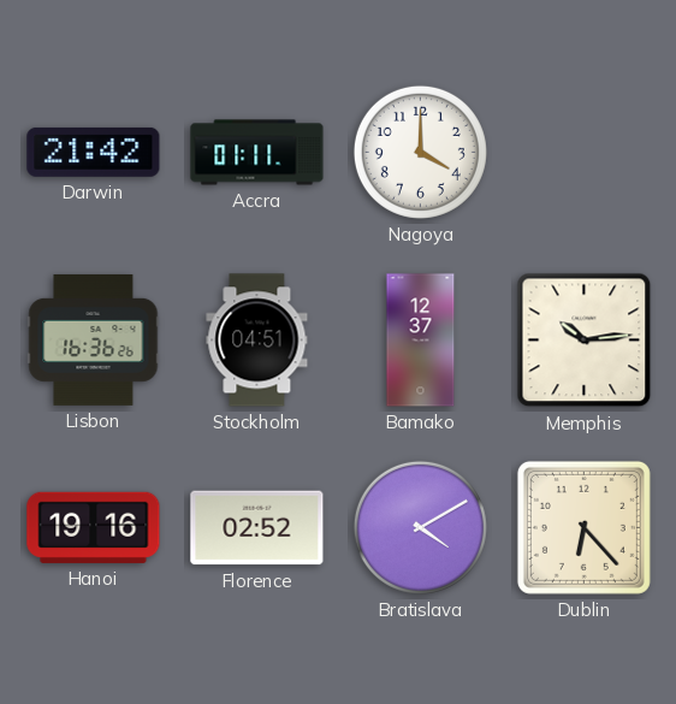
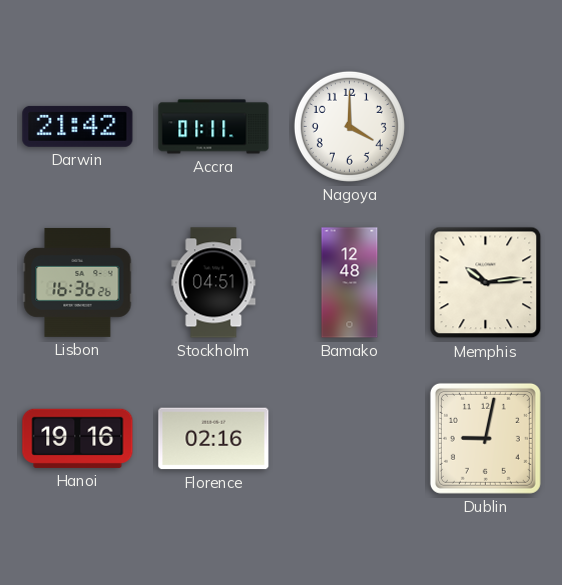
Bamako: 12:37 -> 12:48
Florence: 02:52 -> 02:16
Bratislava: 4:10 -> none
Dublin: 6:23 -> 9:02
